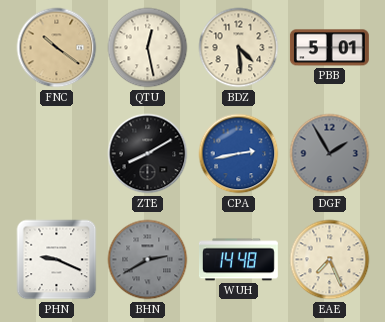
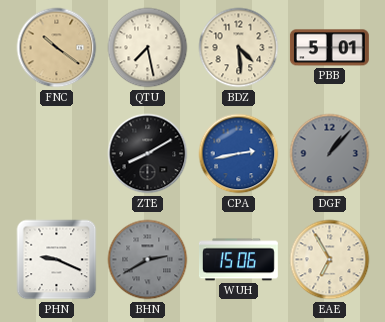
QTU: 12:28 -> 7:28
DGF: 1:55 -> 1:07
WUH: 14:48 -> 15:06
EAE: 7:26 -> 6:55
